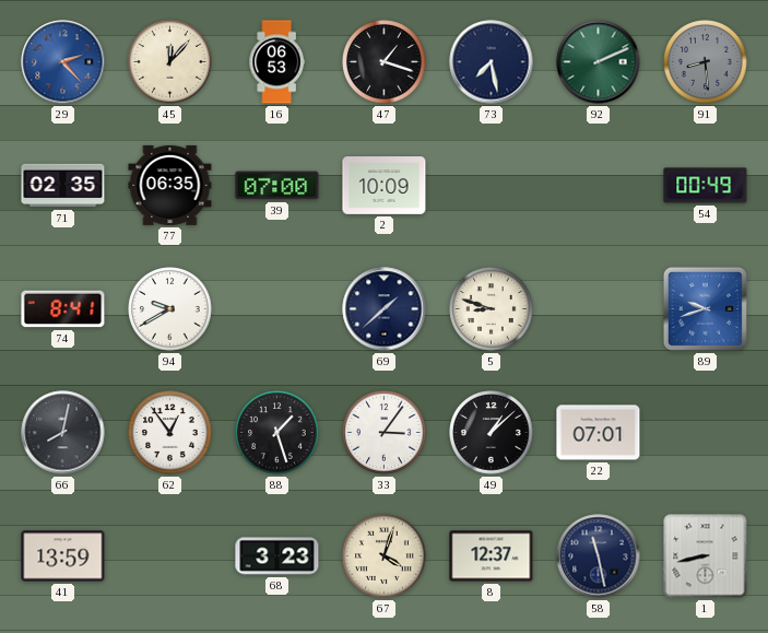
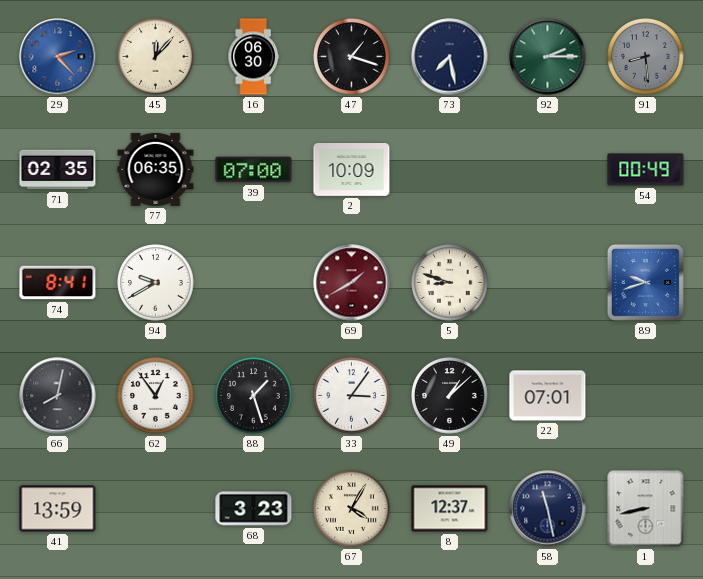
16: 06:53 -> 06:30
92: 2:11 -> 2:15
69: 1:38 -> 1:40
69 dial: navy -> burgundy
67: 4:03 -> 4:05
